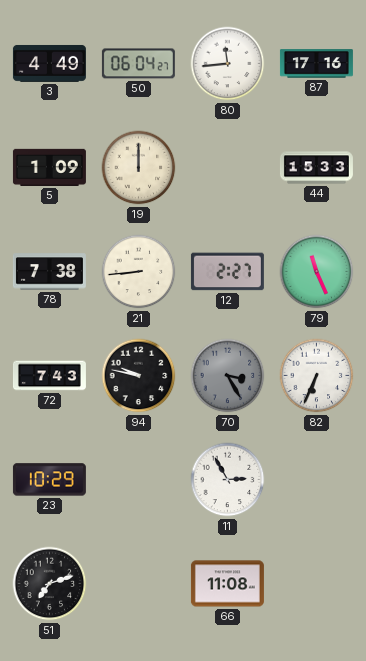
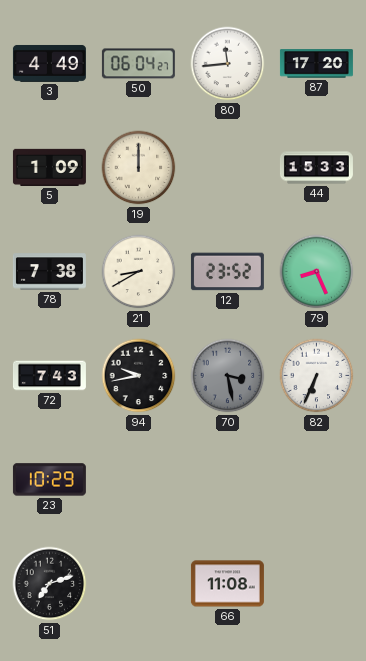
87: 17:16 -> 17:20
21: 8:44 -> 8:40
12: 2:27 -> 23:52
79: 11:26 -> 8:26
94: 9:47 -> 9:43
70: 3:25 -> 3:28
11: 2:55 -> none
